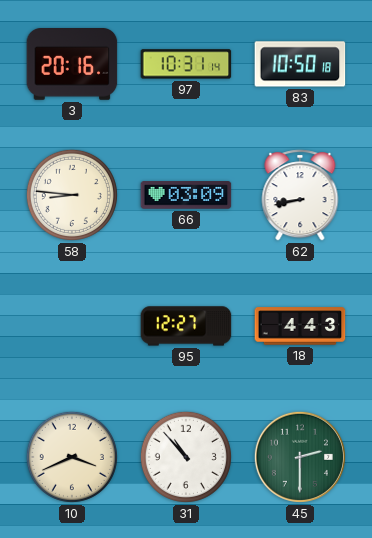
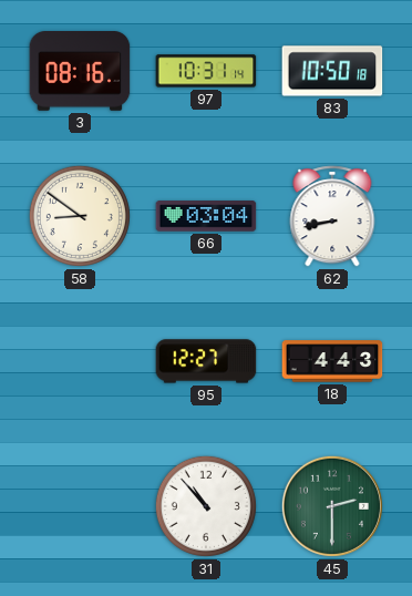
3: 20:16 -> 08:16
58: 8:46 -> 8:51
66: 03:09 -> 03:04
10: 3:41 -> none
